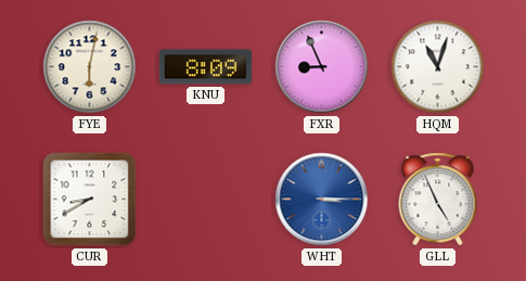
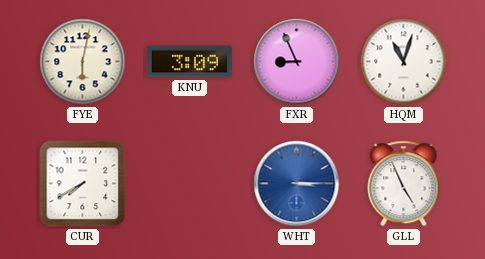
KNU: 8:09 -> 3:09
CUR: 8:40 -> 7:40
